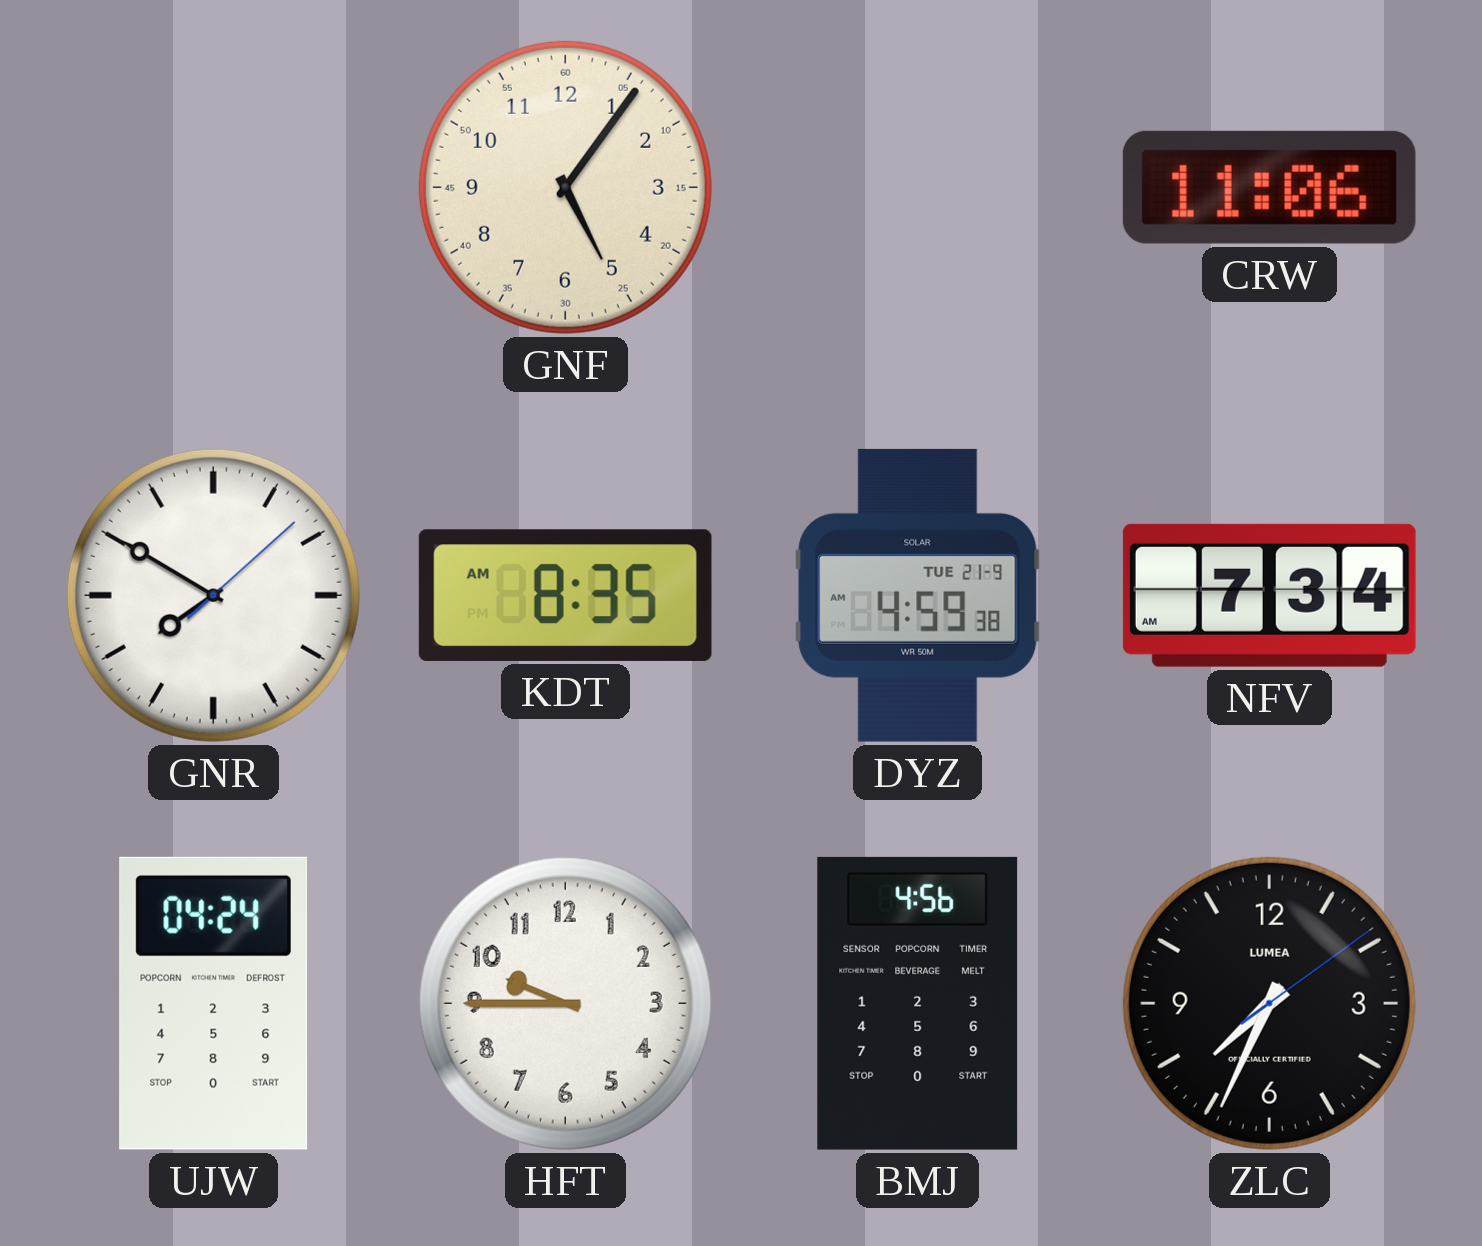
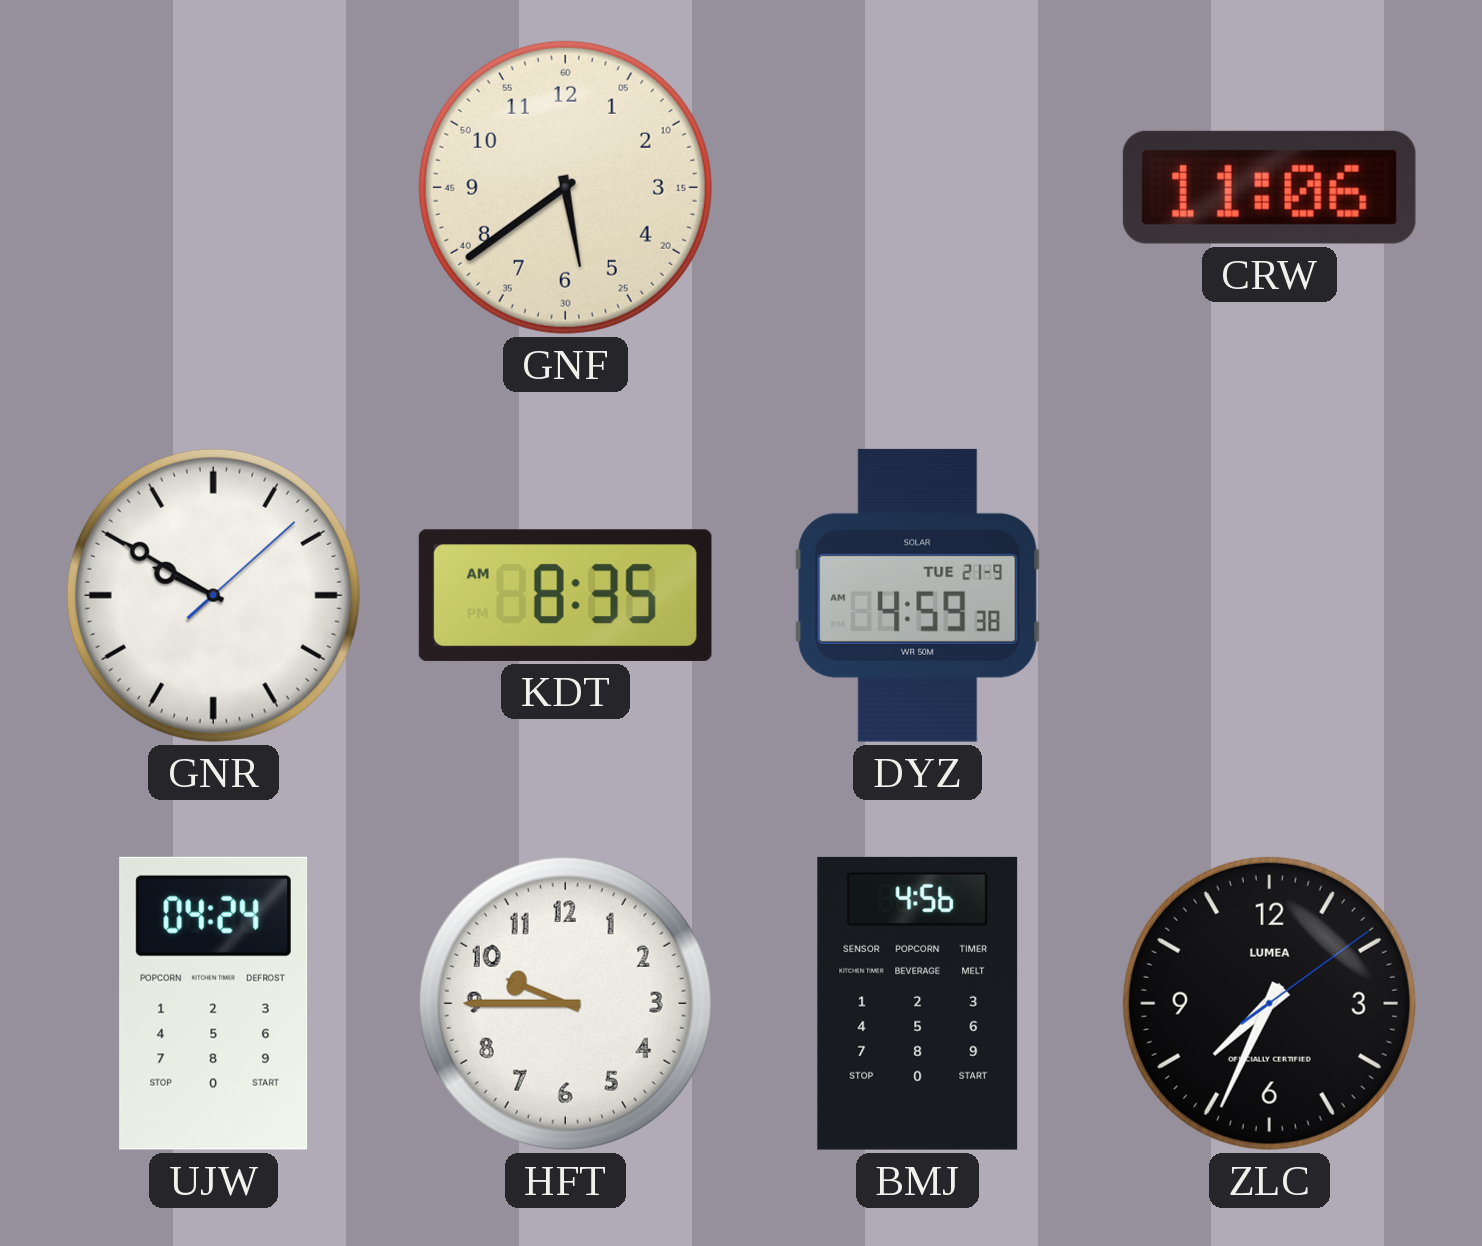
GNF: 5:06 -> 5:39
GNR: 7:50 -> 9:50
NFV: 7:34 -> none
